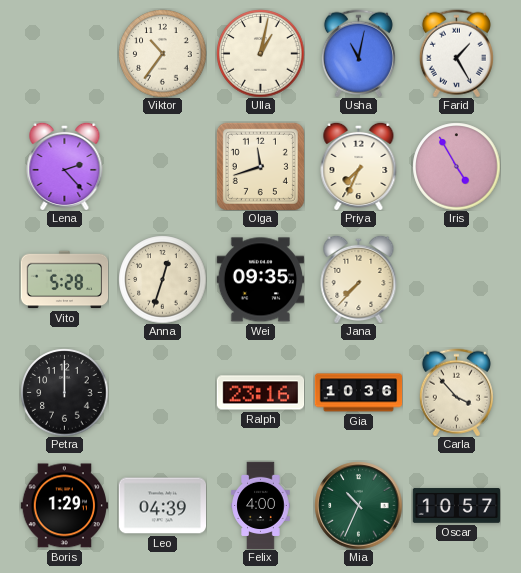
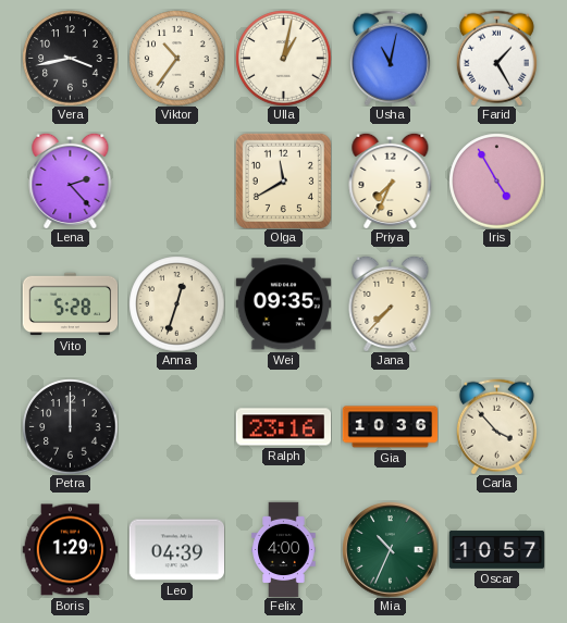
Vera: none -> 3:43
Olga: 11:42 -> 11:40
